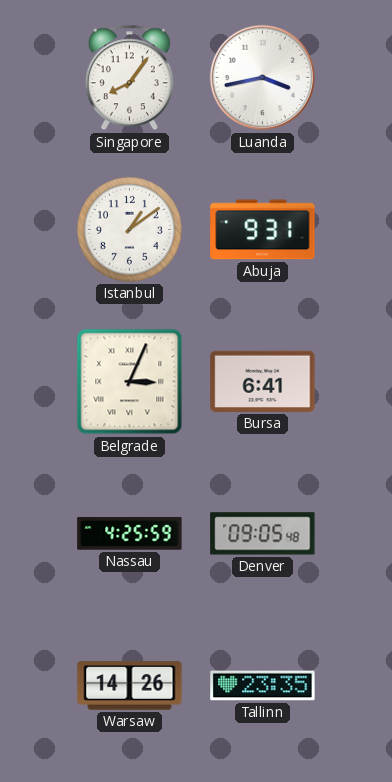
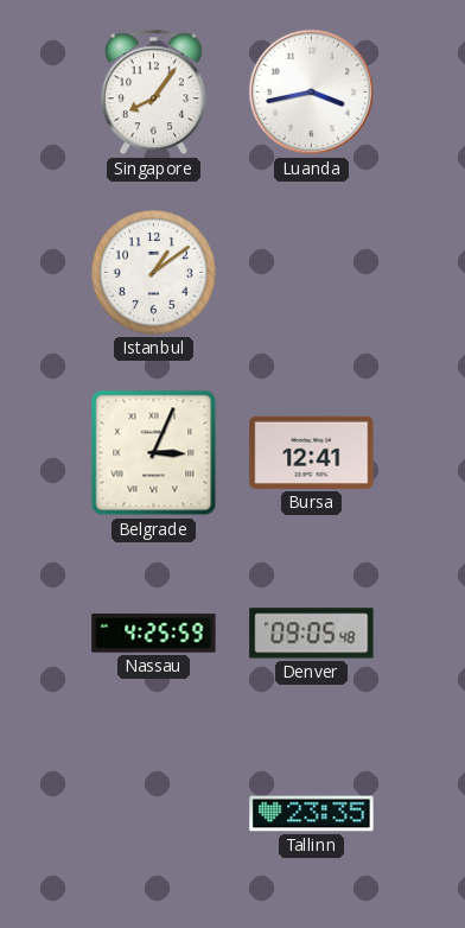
Abuja: 9:31 -> none
Bursa: 6:41 -> 12:41
Warsaw: 14:26 -> none
